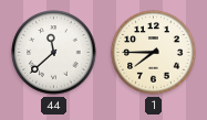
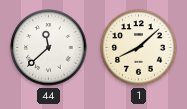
1: 7:45 -> 8:08
